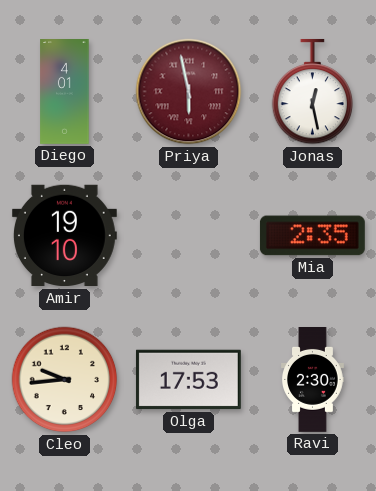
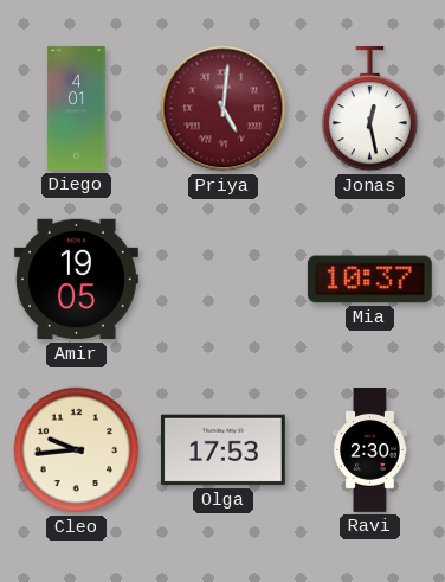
Priya: 5:58 -> 5:01
Amir: 19:10 -> 19:05
Mia: 2:35 -> 10:37
